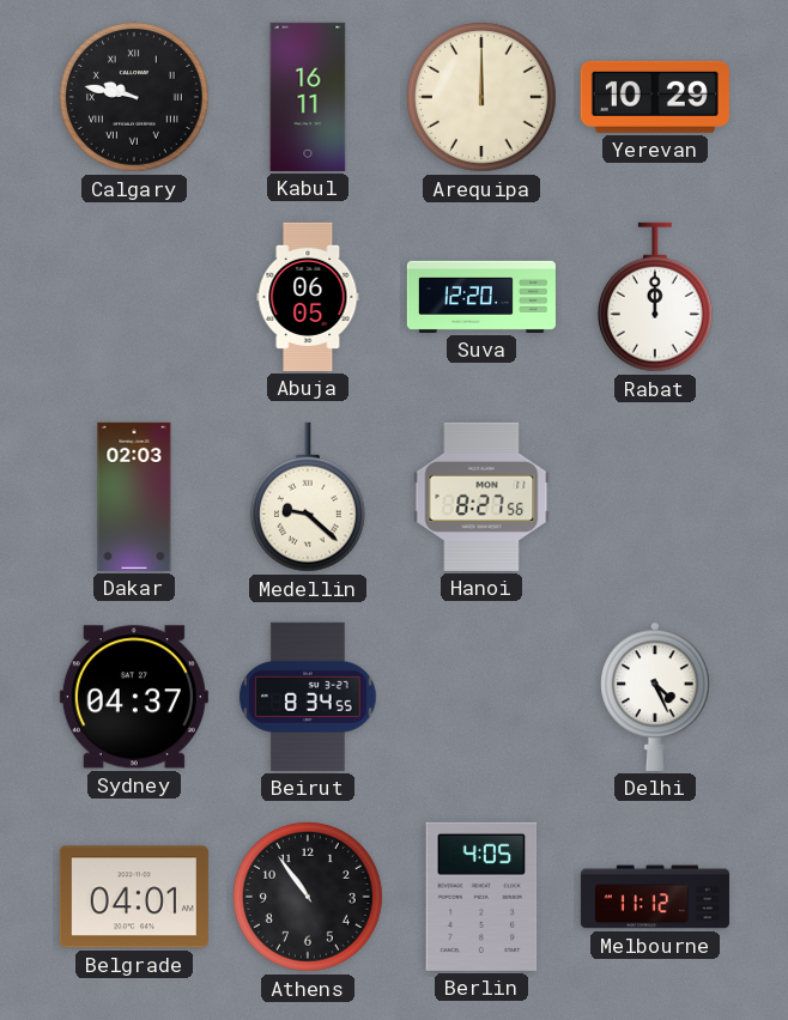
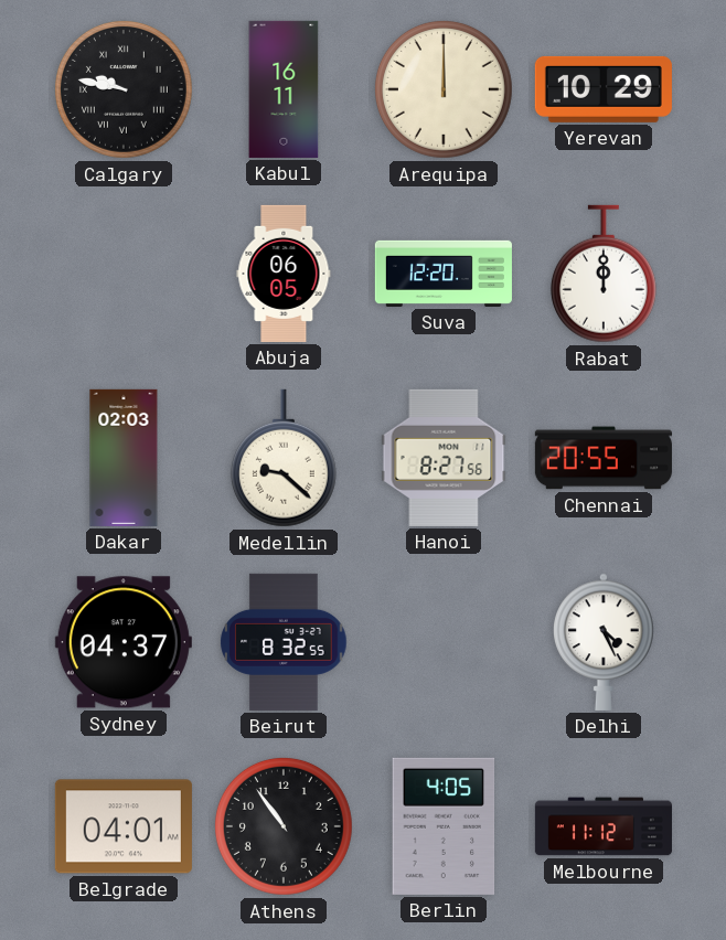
Chennai: none -> 20:55
Beirut: 8:34 -> 8:32
